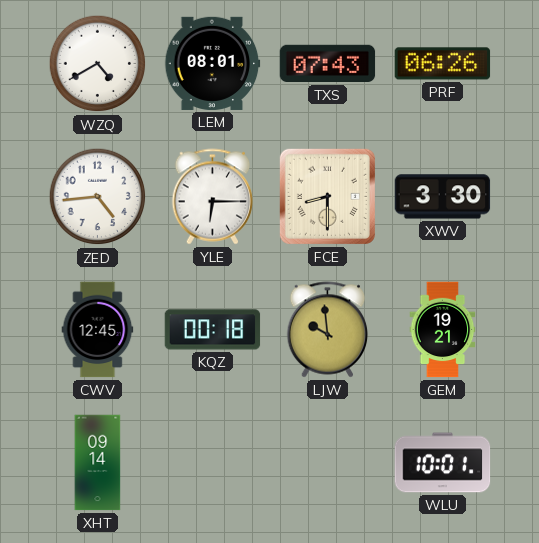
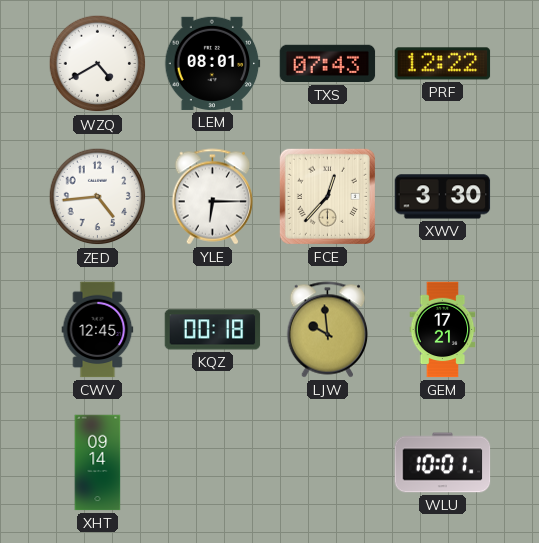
PRF: 06:26 -> 12:22
FCE: 8:30 -> 12:37
GEM: 19:21 -> 17:21
